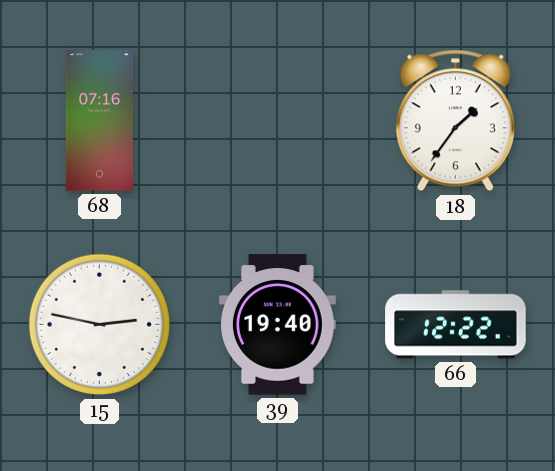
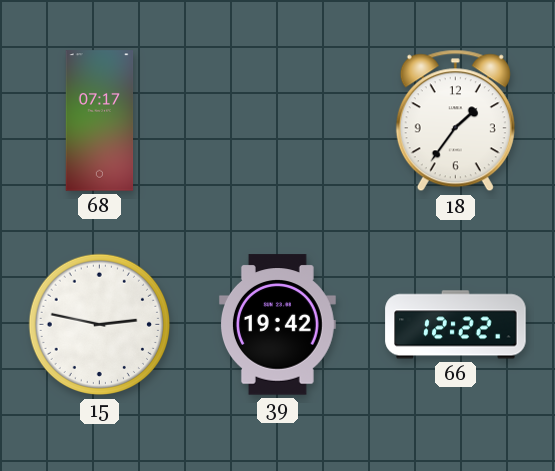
68: 07:16 -> 07:17
39: 19:40 -> 19:42
